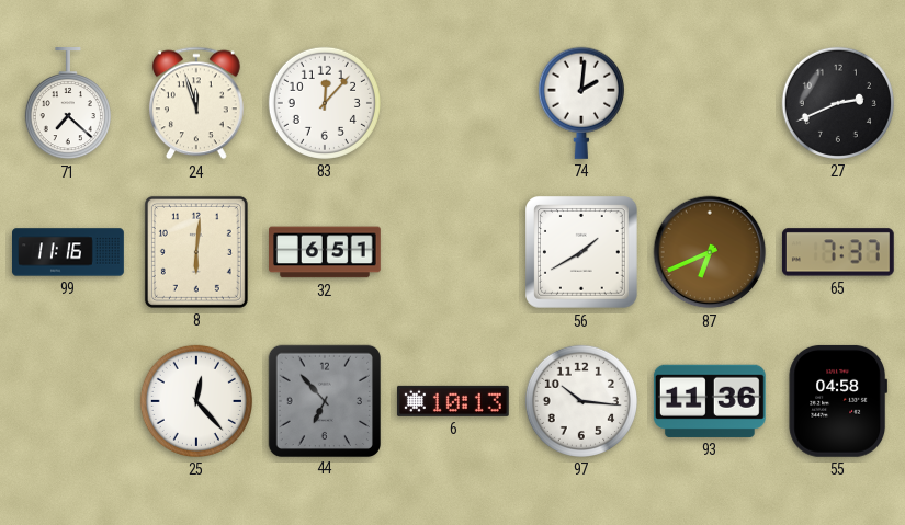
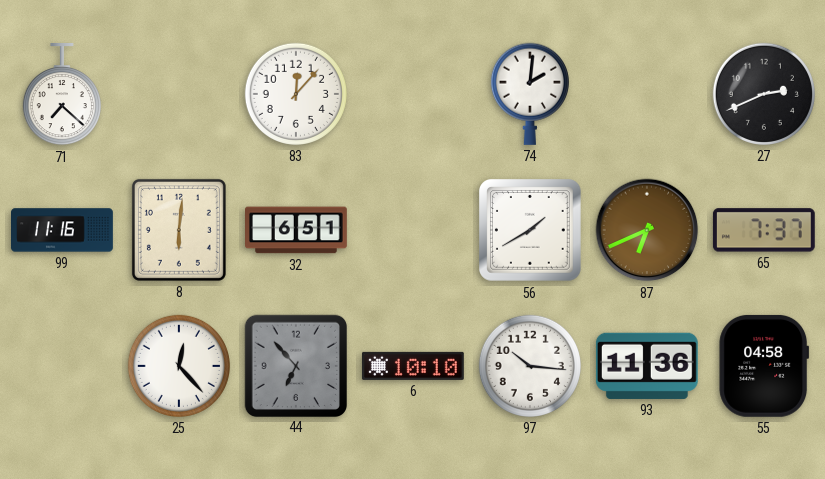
24: 11:57 -> none
6: 10:13 -> 10:10
